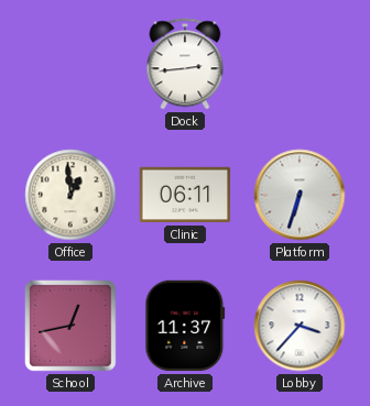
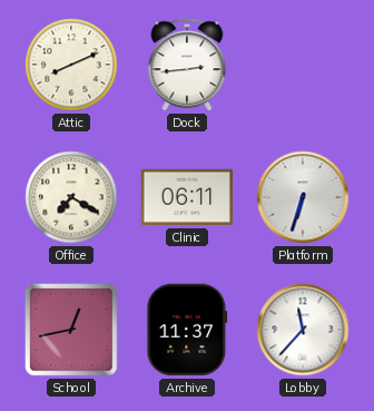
Attic: none -> 8:11
Office: 12:59 -> 7:20
Lobby: 3:37 -> 11:37
